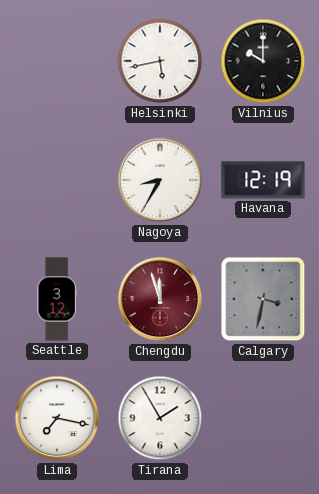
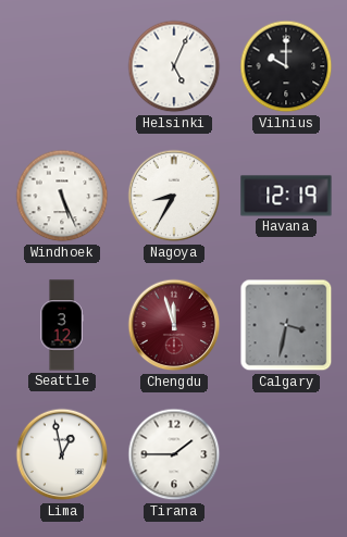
Helsinki: 5:43 -> 5:04
Windhoek: none -> 5:26
Lima: 7:17 -> 12:58
Tirana: 1:55 -> 1:45
